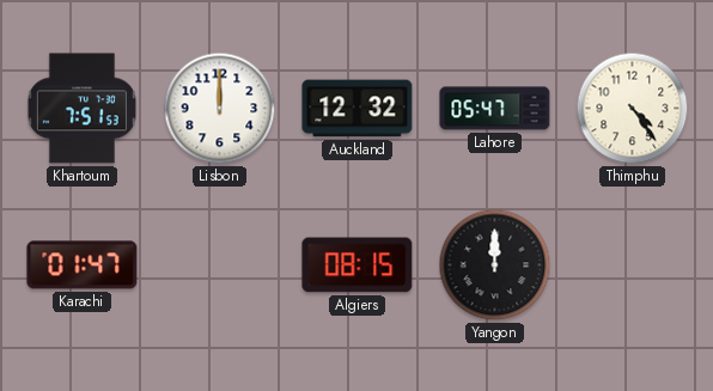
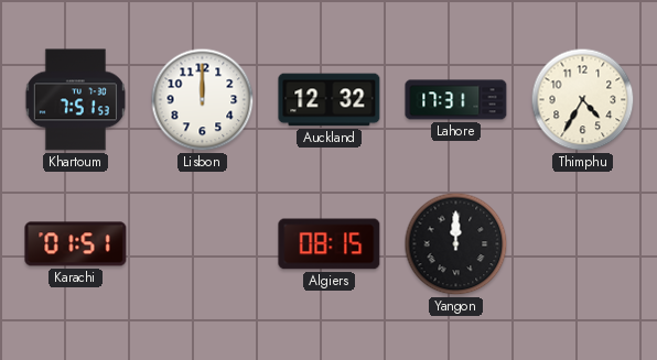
Lahore: 05:47 -> 17:31
Thimphu: 4:24 -> 4:35
Karachi: 01:47 -> 01:51
